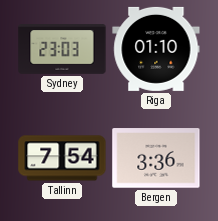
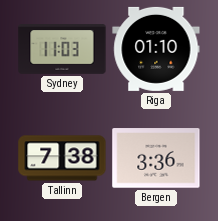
Sydney: 23:03 -> 11:03
Tallinn: 7:54 -> 7:38
